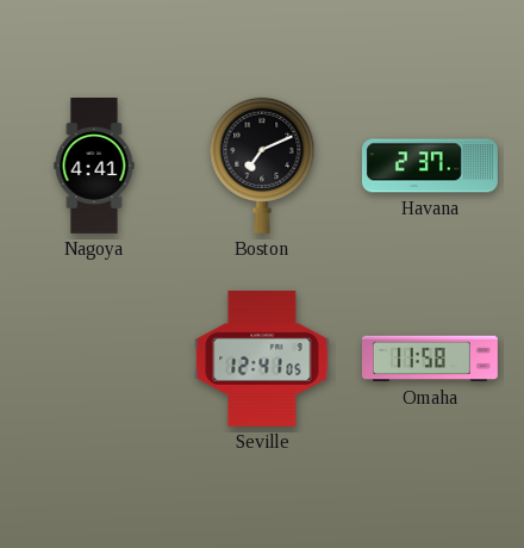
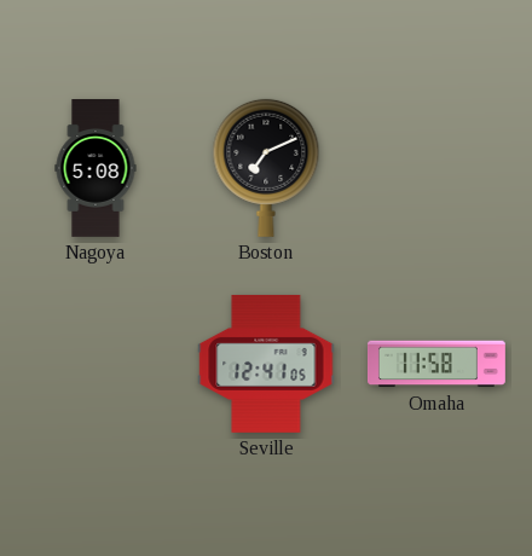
Nagoya: 4:41 -> 5:08
Havana: 2:37 -> none
